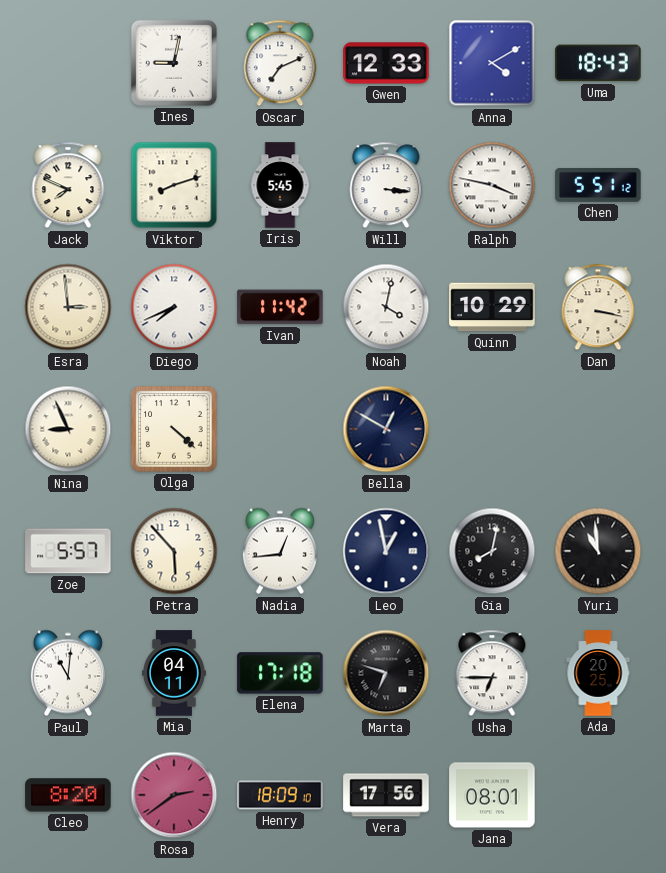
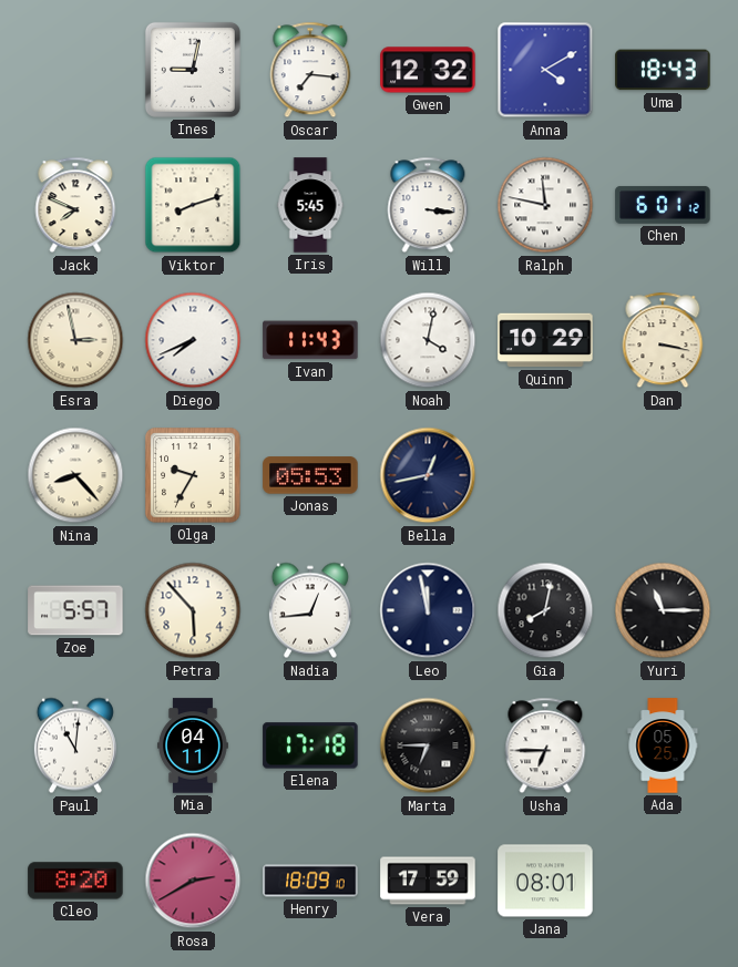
Oscar: 7:11 -> 7:16
Gwen: 12:33 -> 12:32
Ralph: 3:47 -> 11:47
Chen: 5:51 -> 6:01
Esra: 2:59 -> 2:58
Ivan: 11:42 -> 11:43
Nina: 8:56 -> 8:23
Olga: 4:22 -> 9:35
Jonas: none -> 05:53
Bella: 12:50 -> 12:43
Leo: 12:58 -> 11:58
Yuri: 10:59 -> 11:15
Marta: 6:48 -> 6:45
Ada: 20:25 -> 05:25
Rosa: 2:39 -> 2:40
Vera: 17:56 -> 17:59
